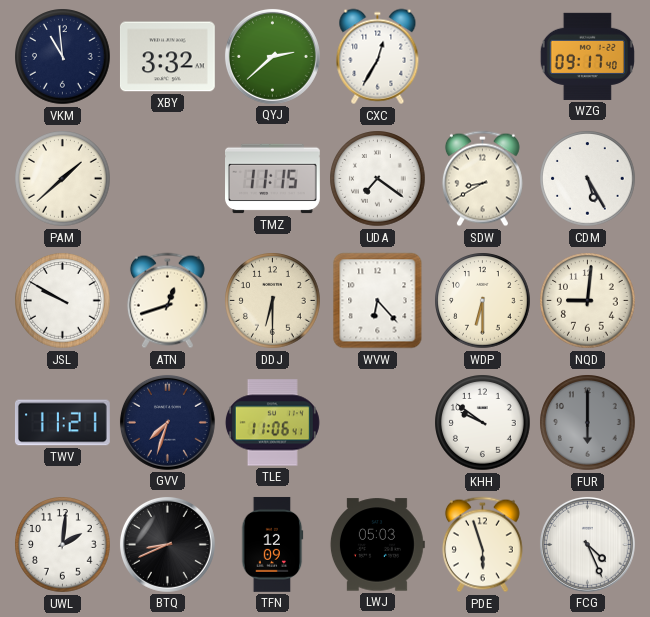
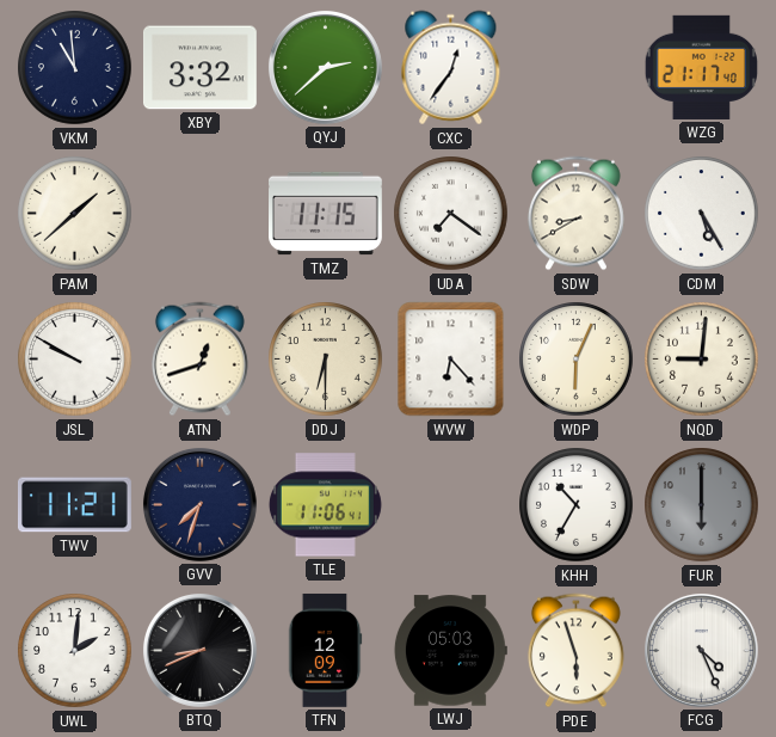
CXC: 12:35 -> 12:36
WZG: 09:17 -> 21:17
WDP: 6:30 -> 6:04
KHH: 9:51 -> 10:35
